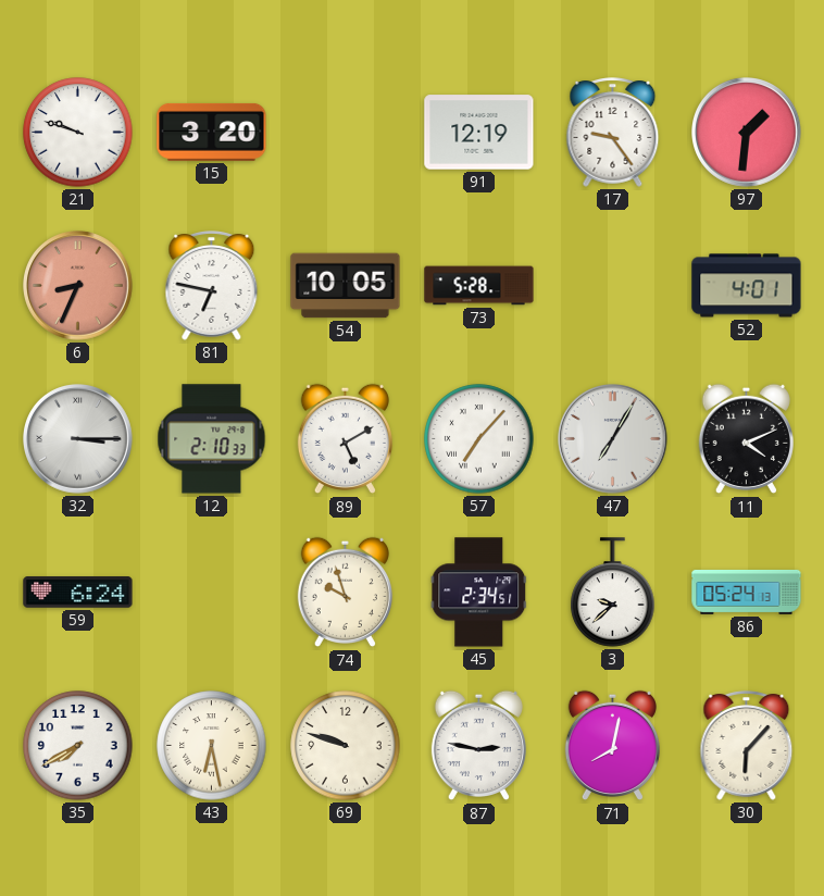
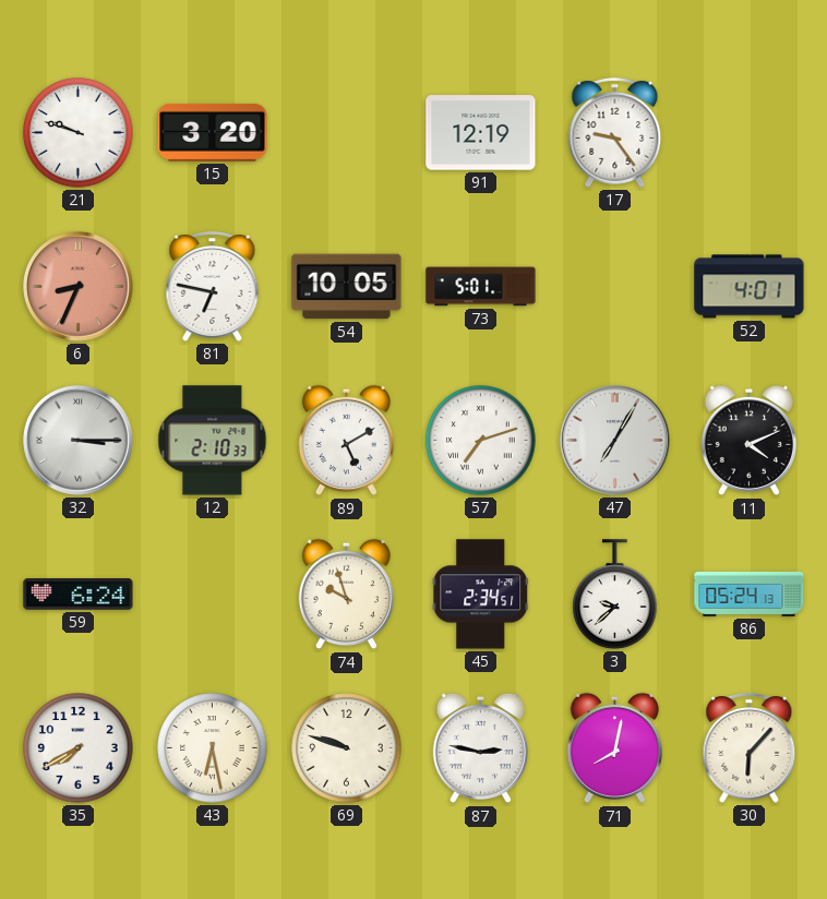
97: 1:31 -> none
73: 5:28 -> 5:01
57: 7:07 -> 7:12
